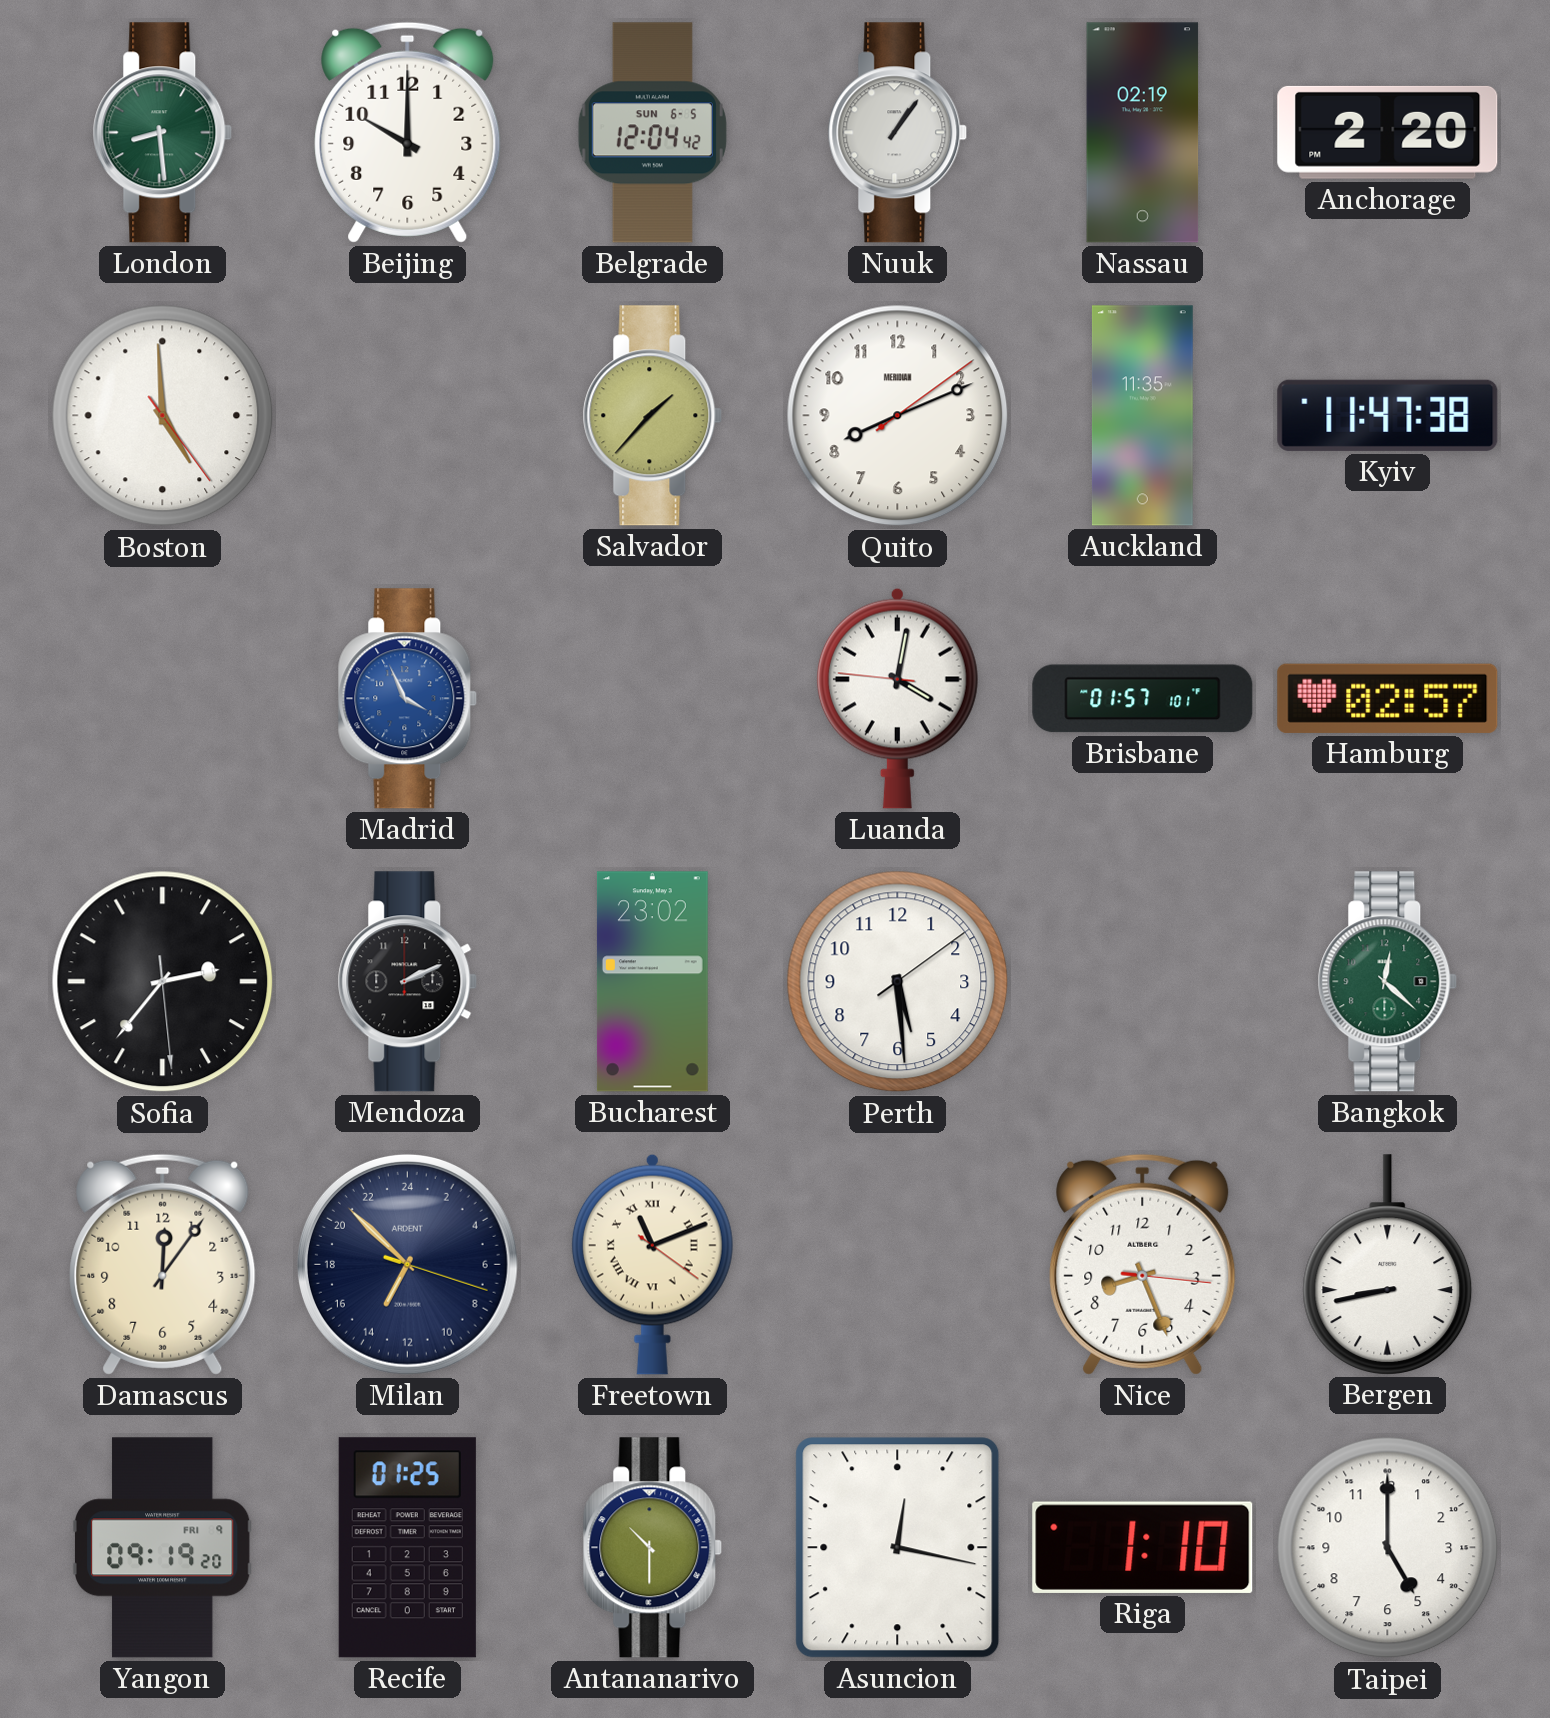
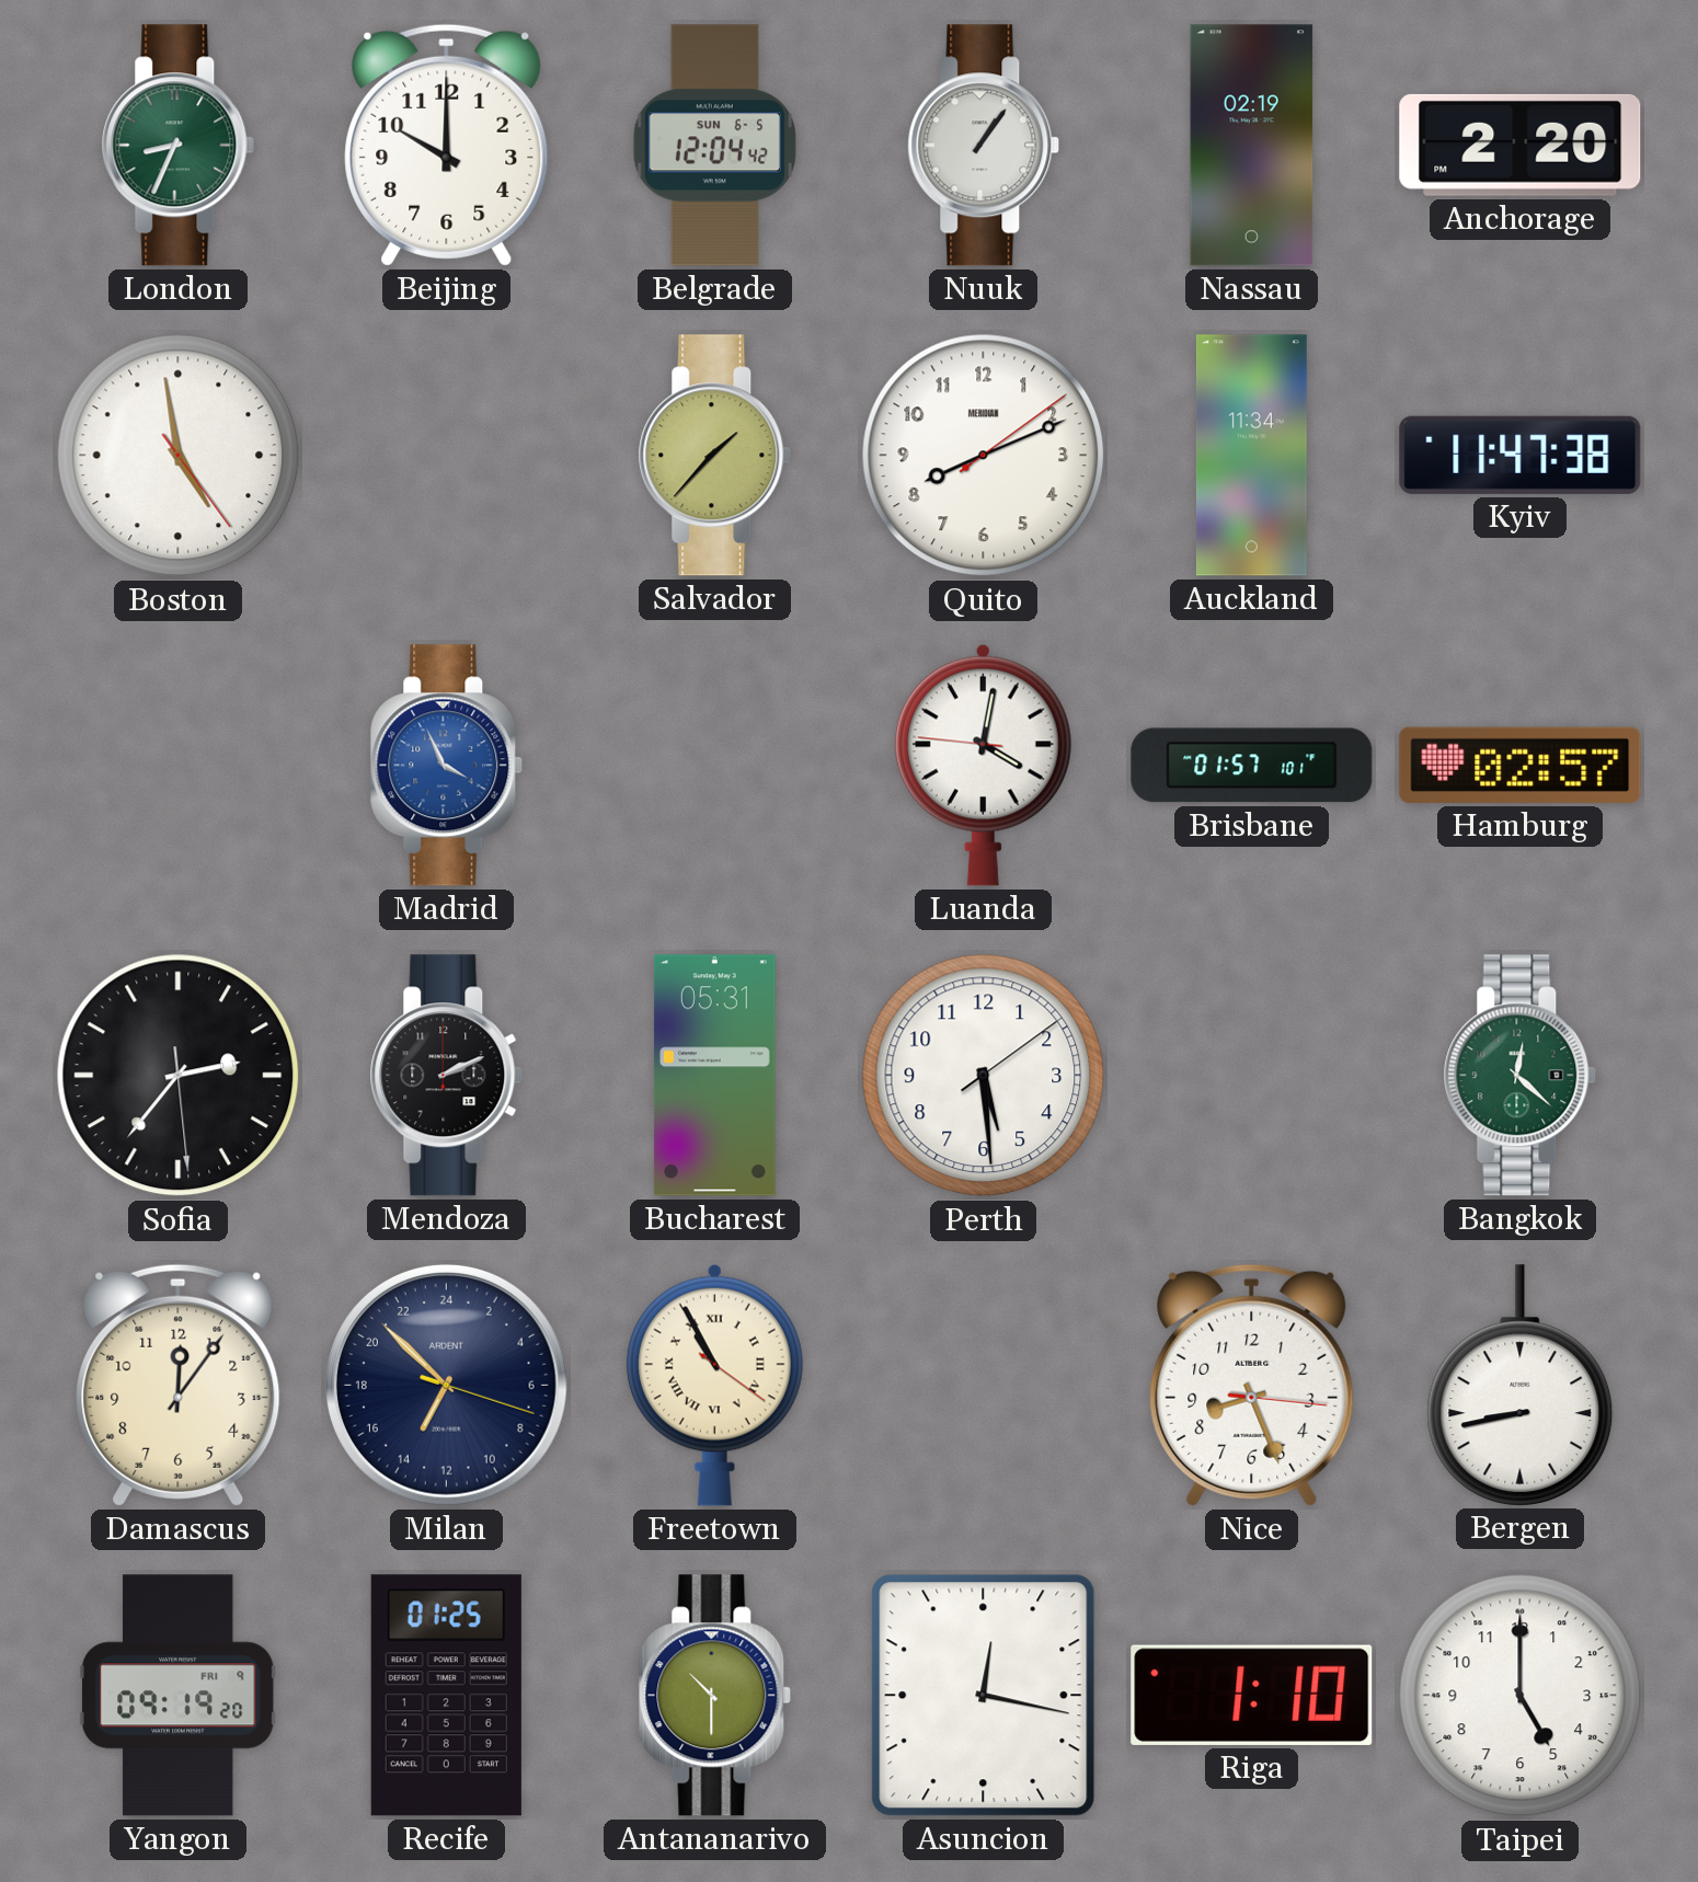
London: 8:29 -> 8:34
Boston: 4:59 -> 4:58
Auckland: 11:35 -> 11:34
Bucharest: 23:02 -> 05:31
Freetown: 11:11 -> 10:55
